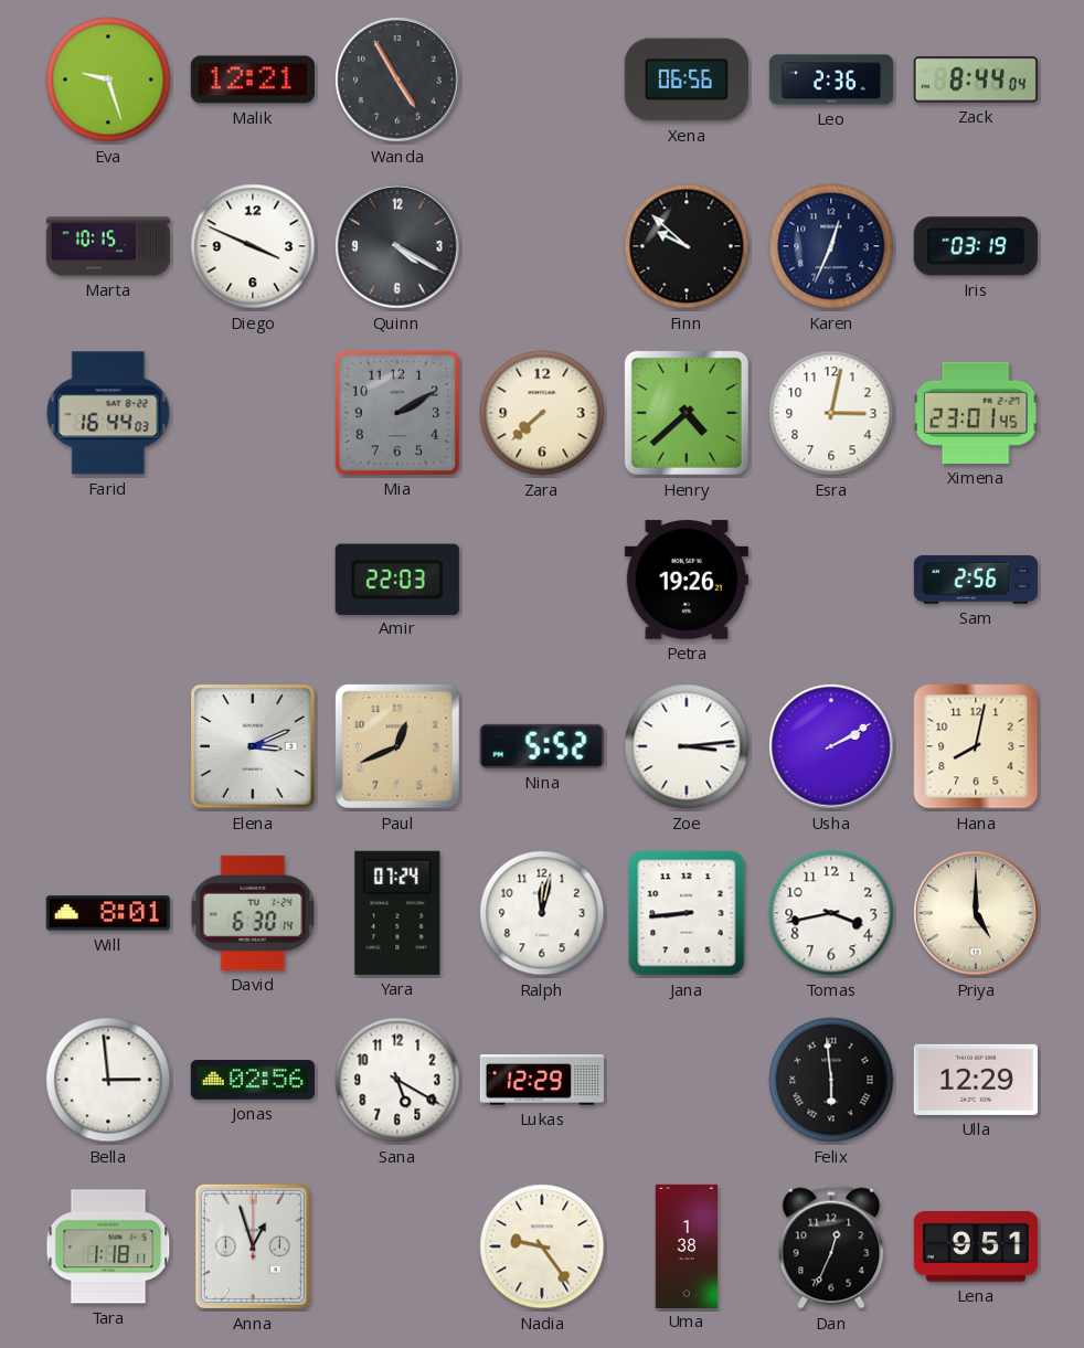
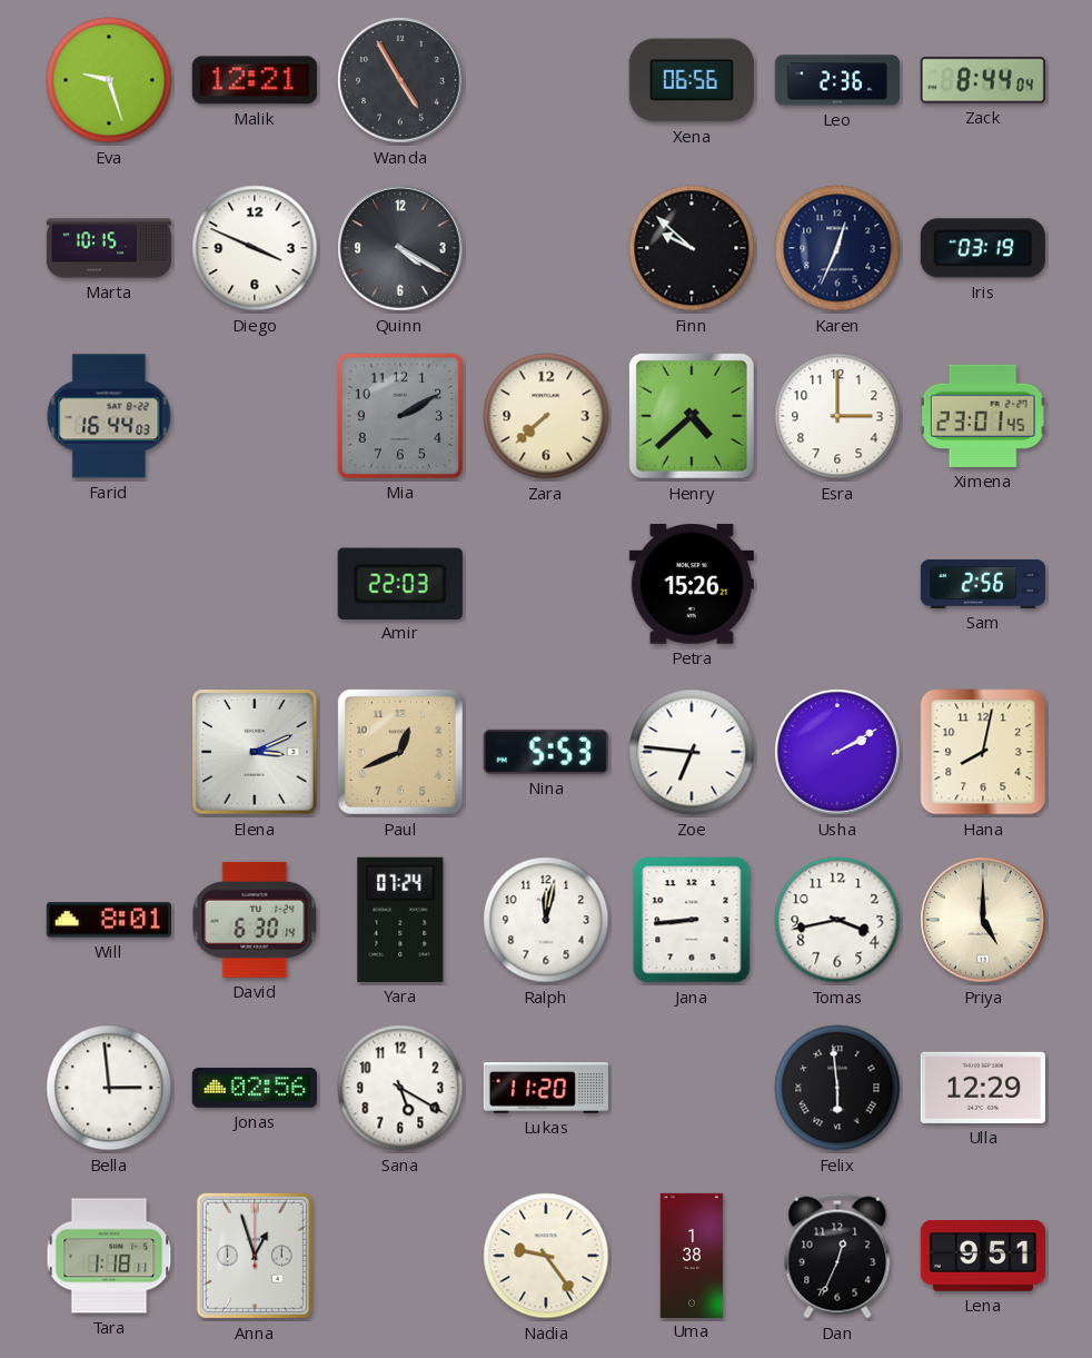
Esra: 3:02 -> 3:00
Petra: 19:26 -> 15:26
Nina: 5:52 -> 5:53
Zoe: 3:14 -> 6:46
Lukas: 12:29 -> 11:20
